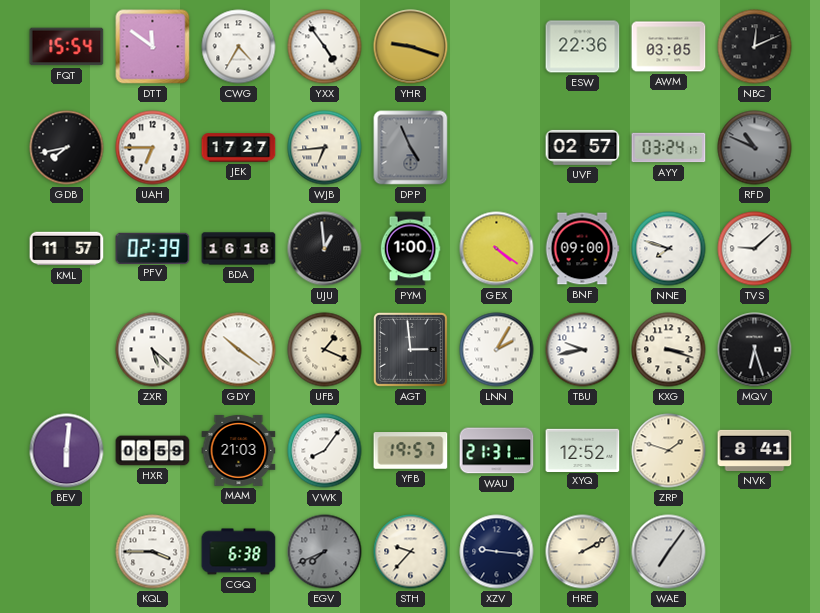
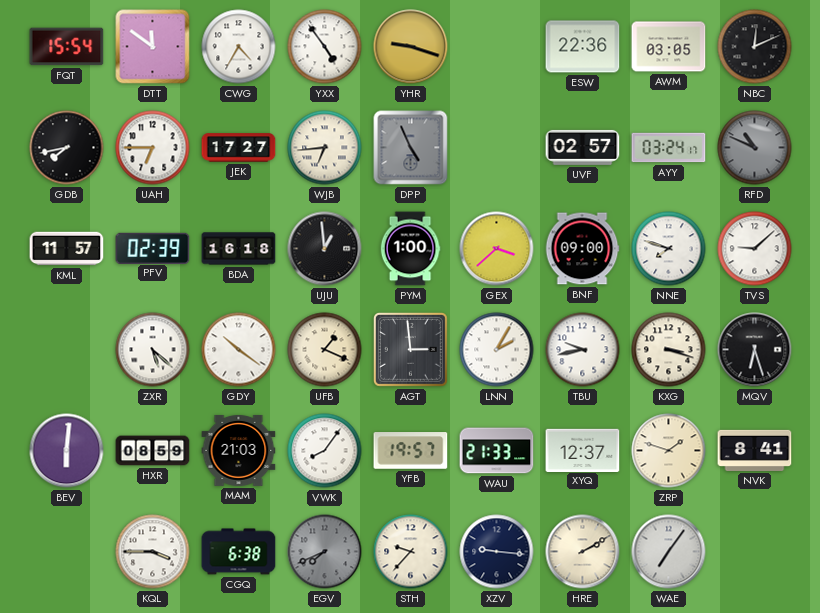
GEX: 4:21 -> 3:38
WAU: 21:31 -> 21:33
XYQ: 12:52 -> 12:37
